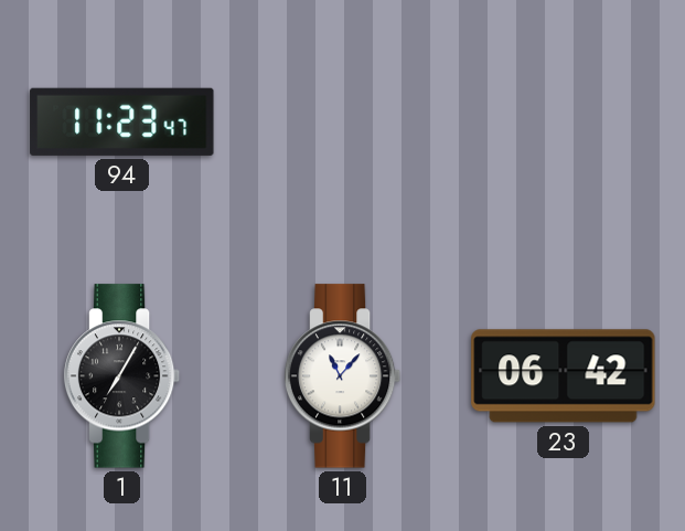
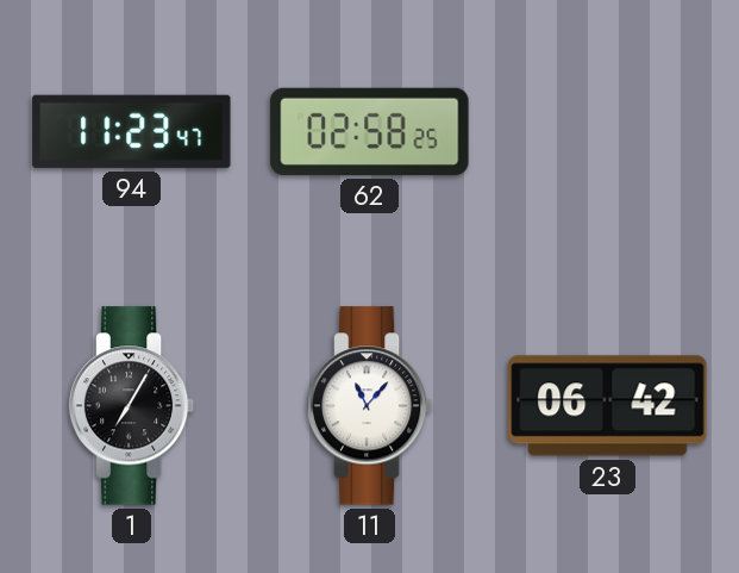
62: none -> 02:58
